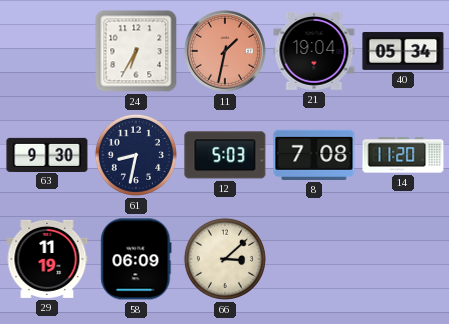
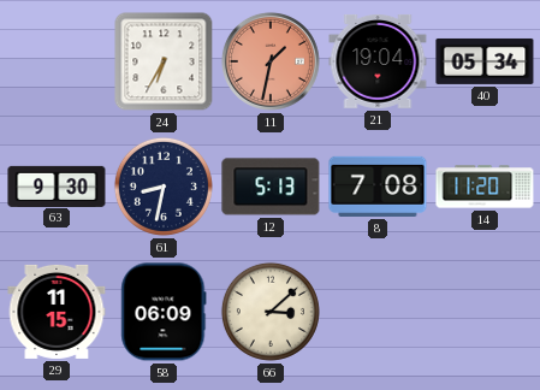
12: 5:03 -> 5:13
29: 11:19 -> 11:15
